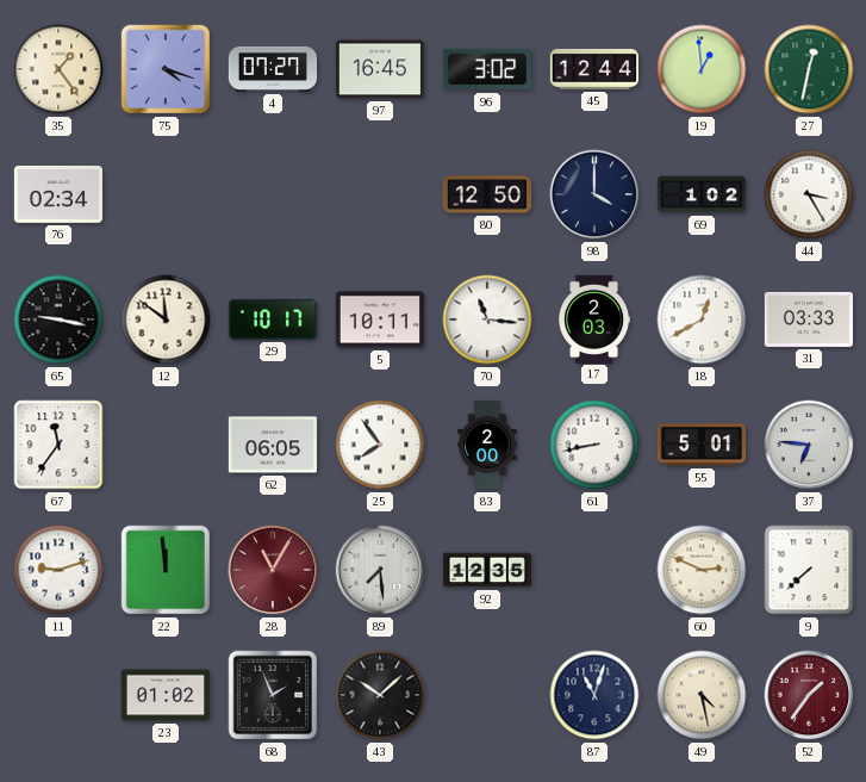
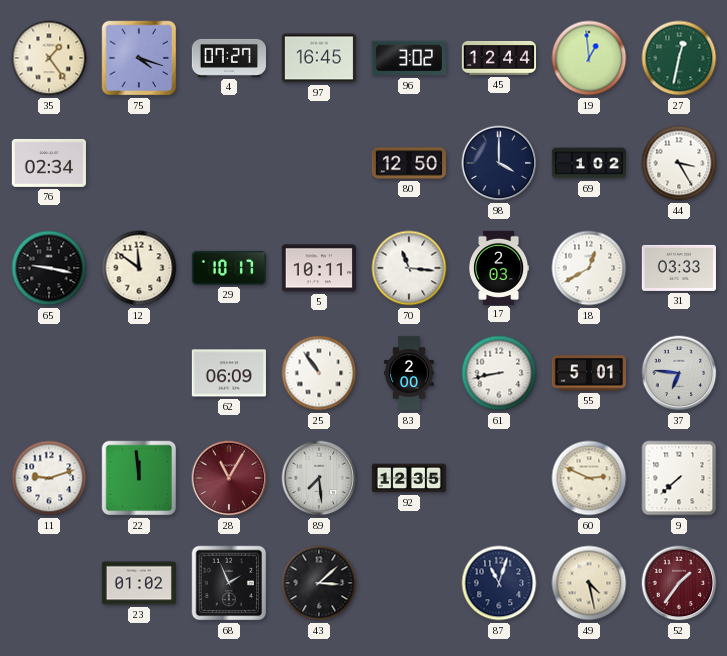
67: 11:36 -> none
62: 06:05 -> 06:09
25: 7:54 -> 10:54
43: 10:08 -> 3:08
